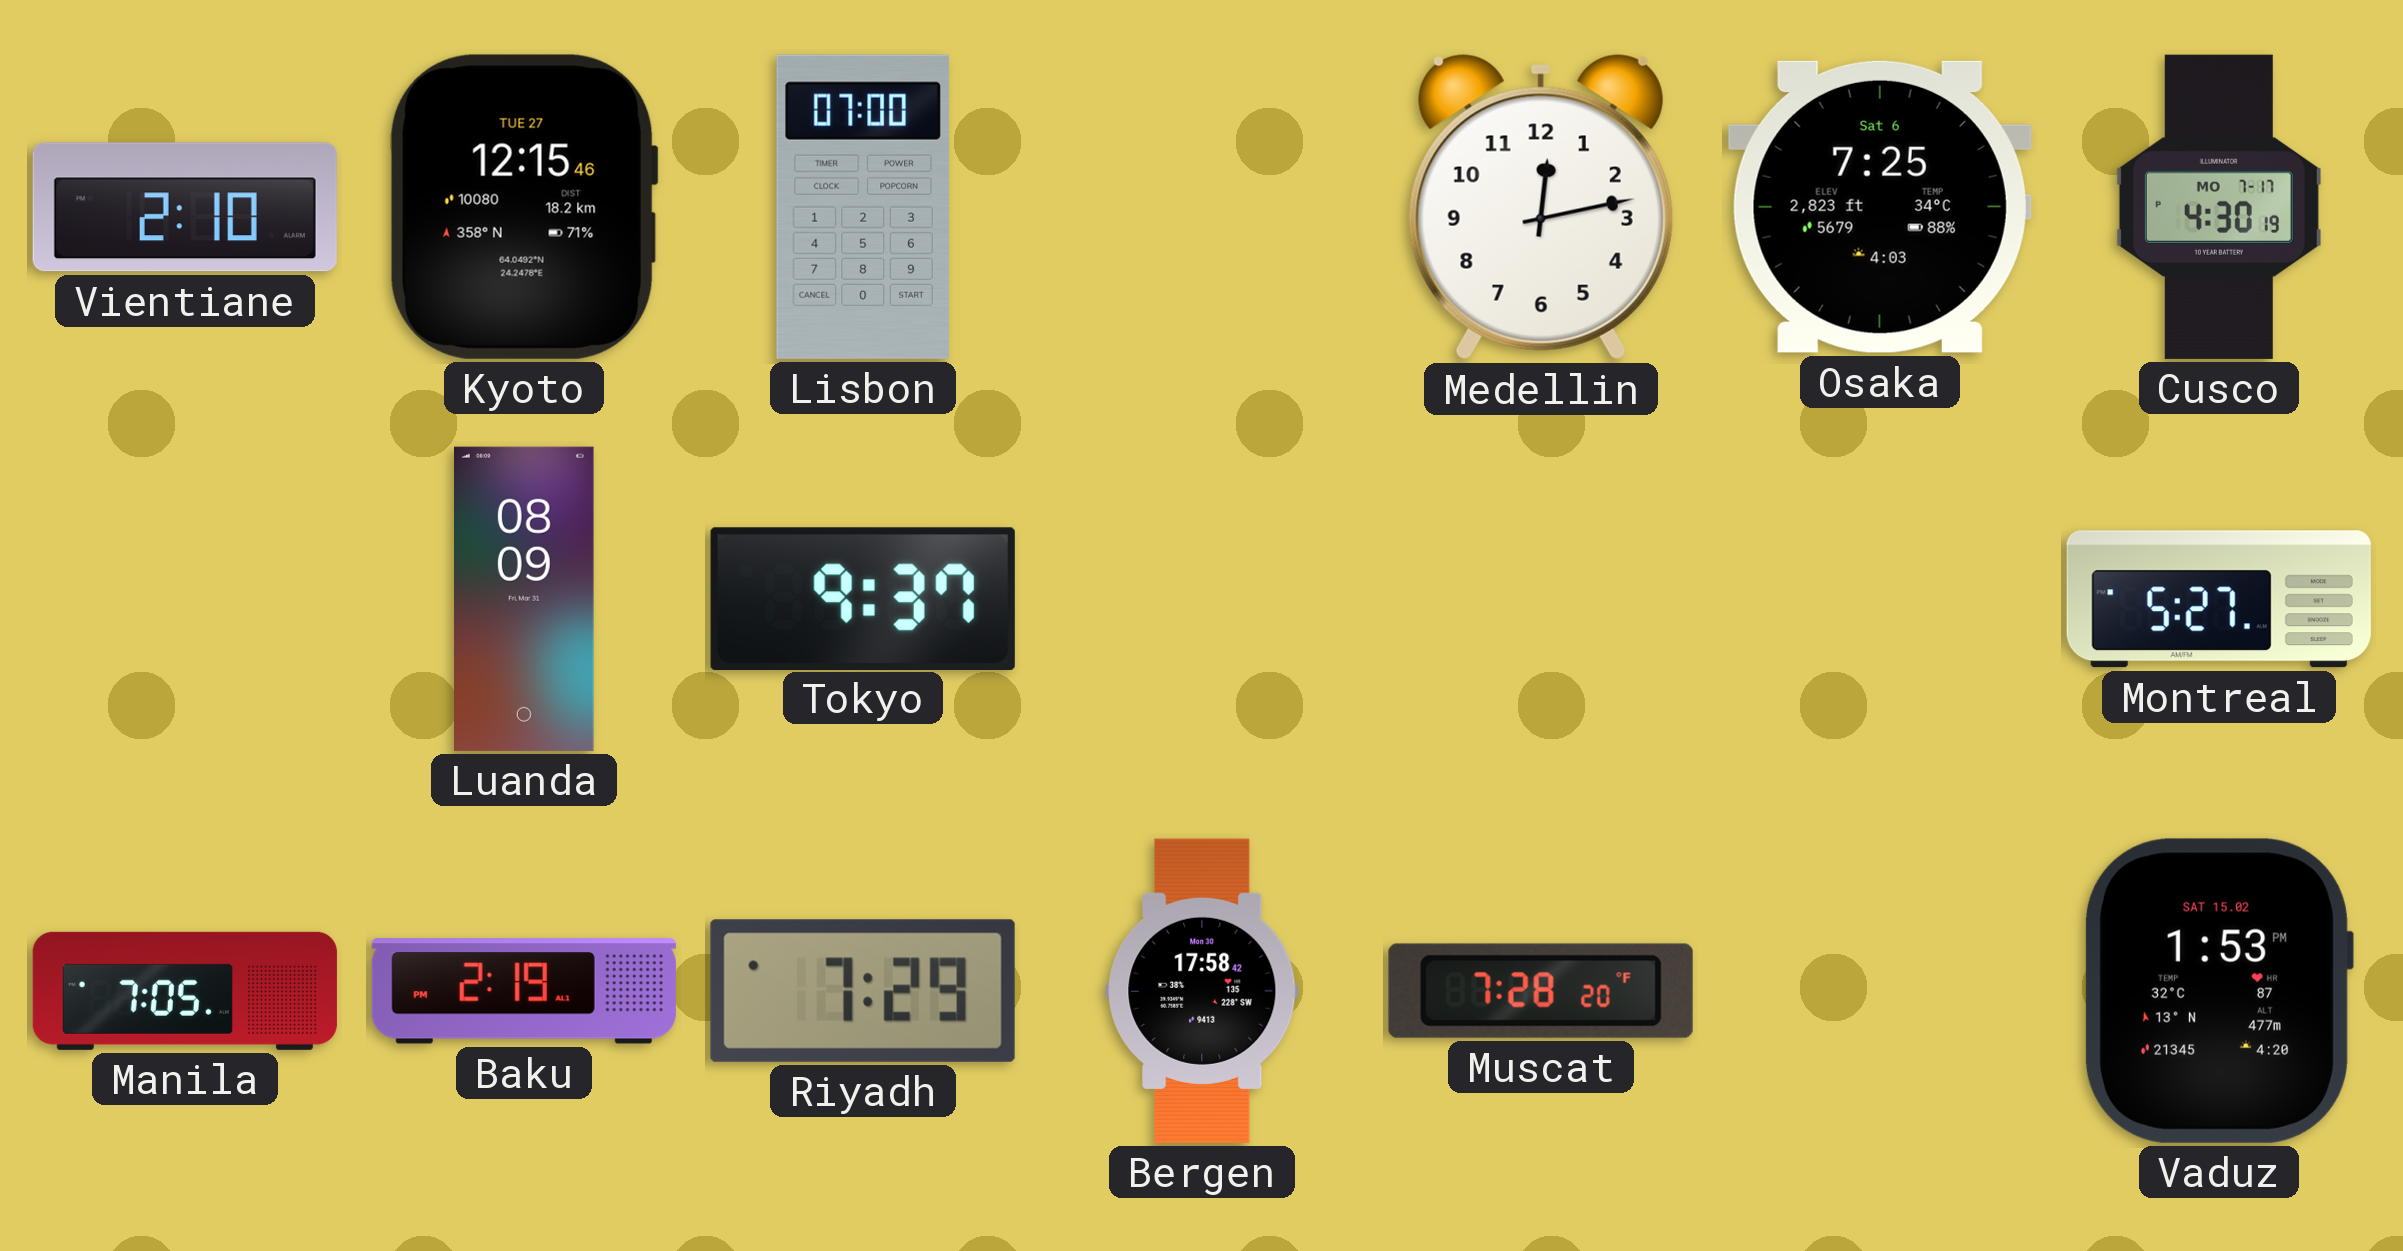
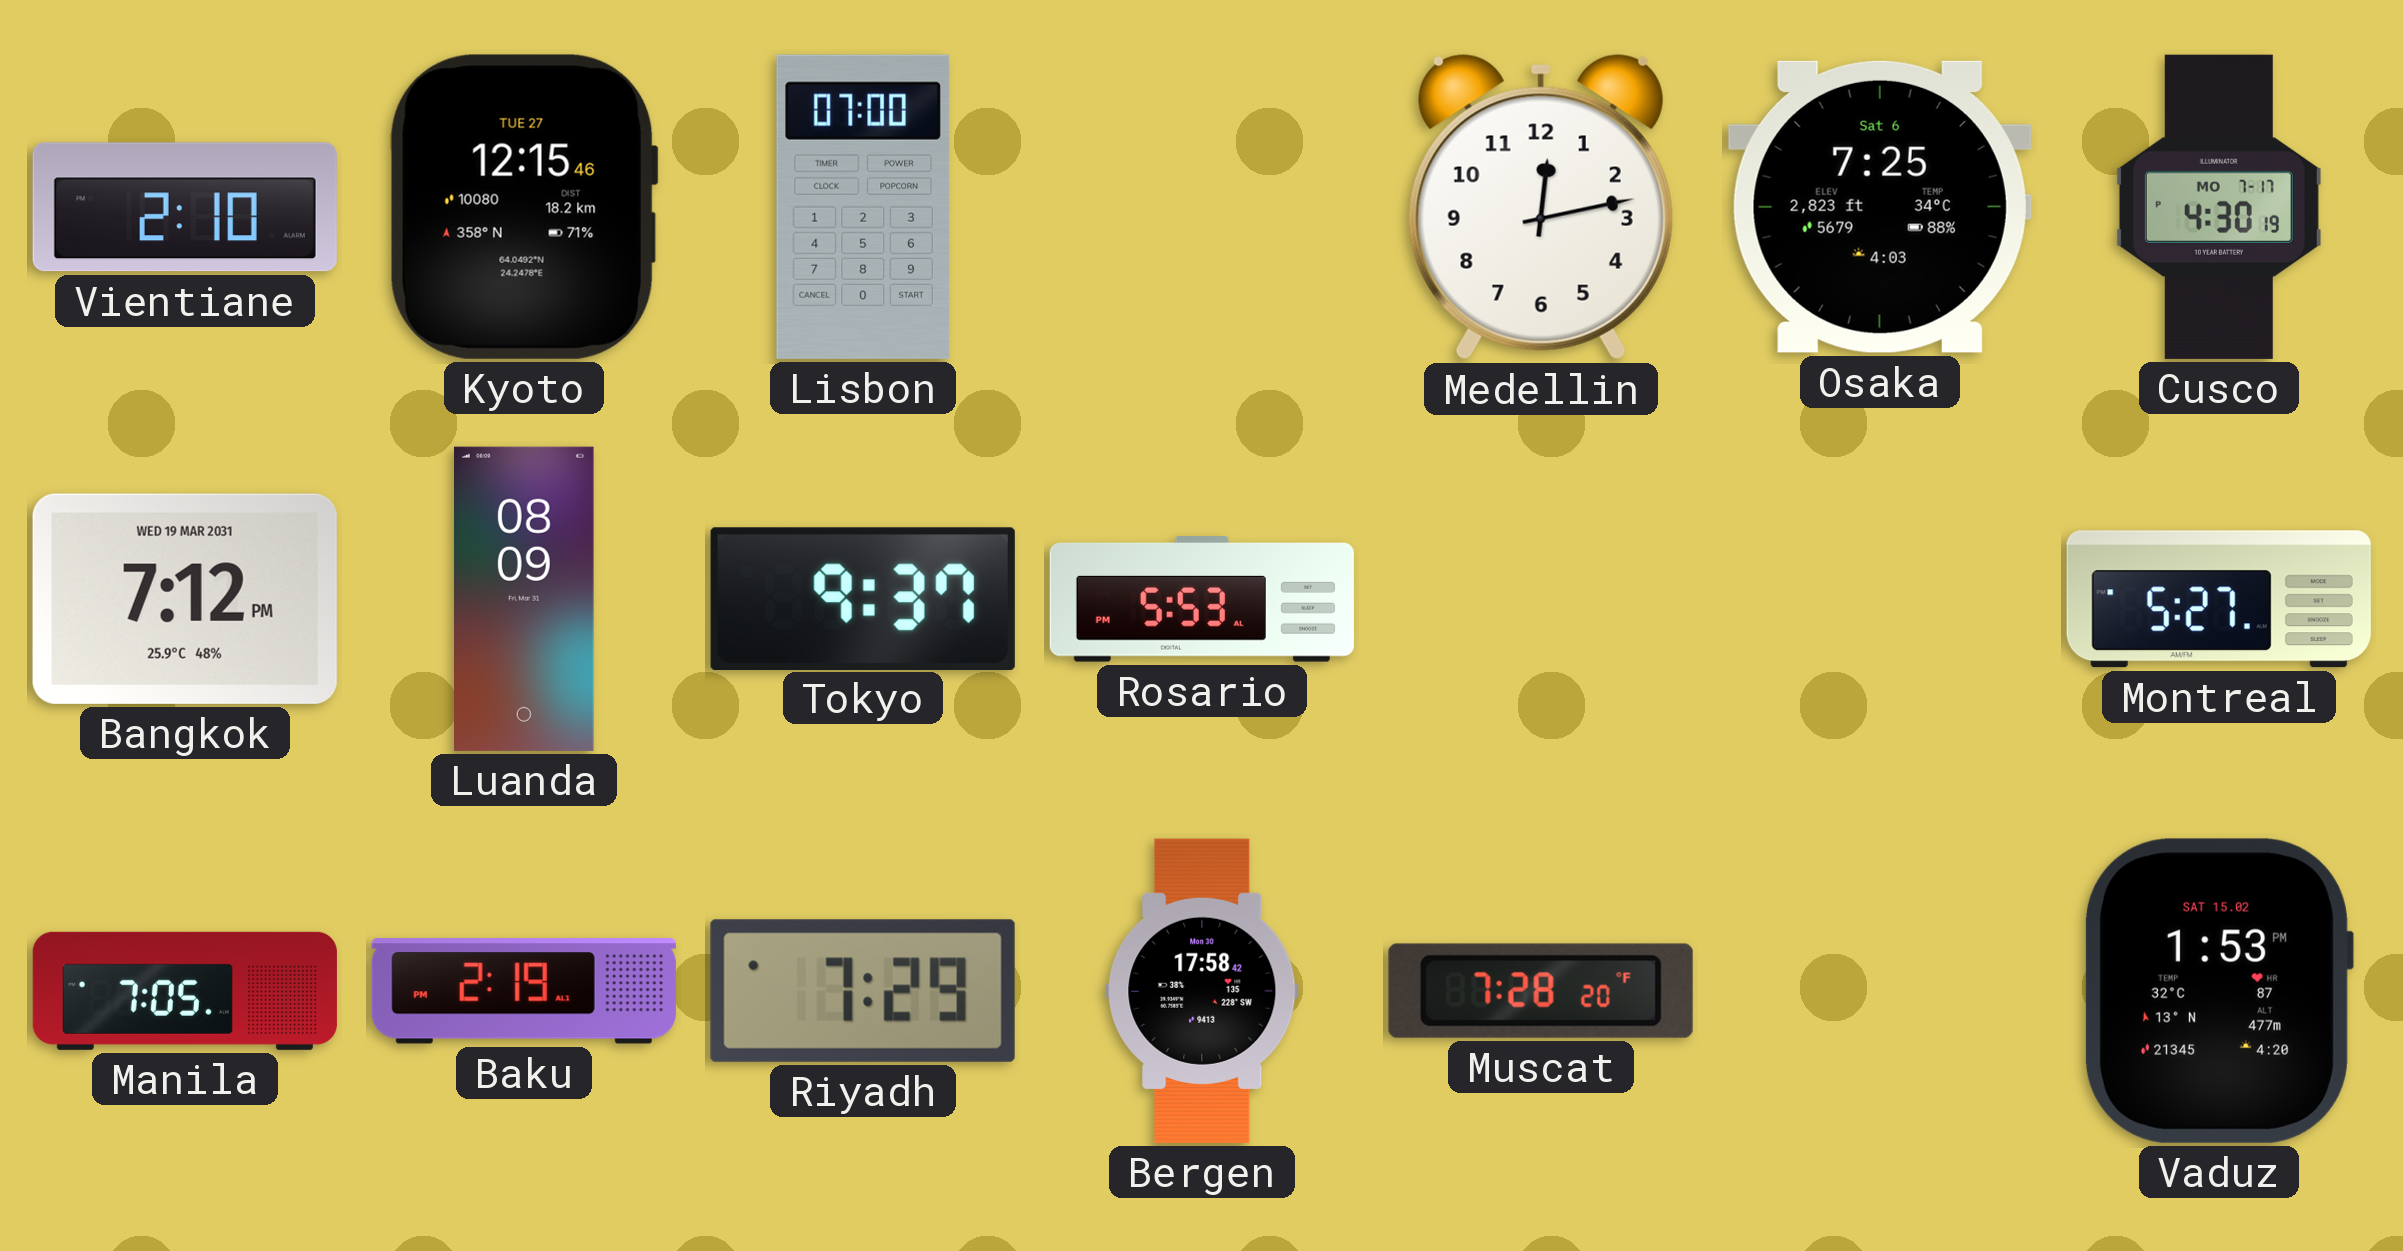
Bangkok: none -> 7:12
Rosario: none -> 5:53
